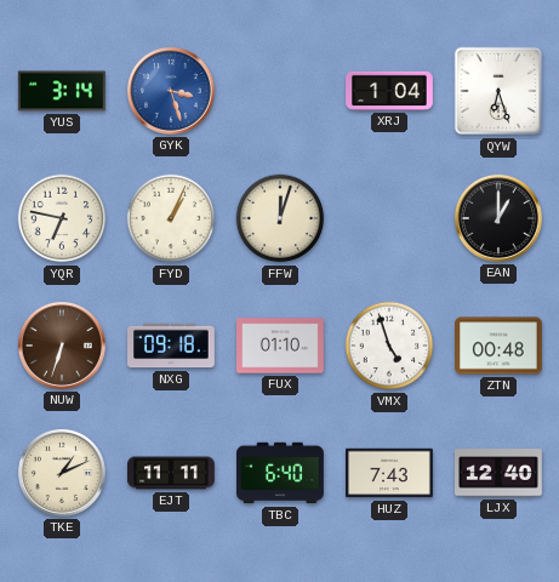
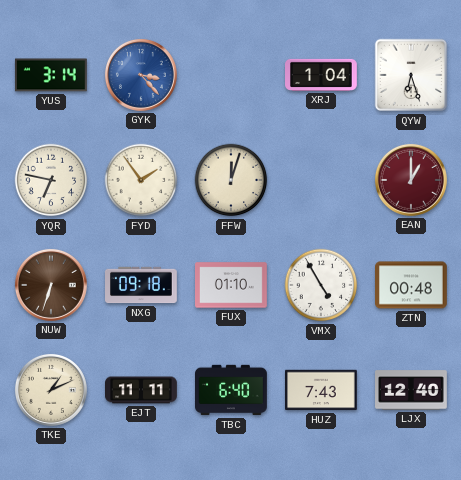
GYK: 3:27 -> 3:23
FYD: 1:04 -> 1:54
EAN dial: black -> burgundy
VMX: 4:57 -> 4:55
